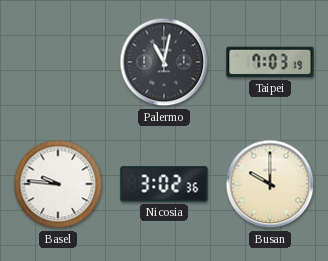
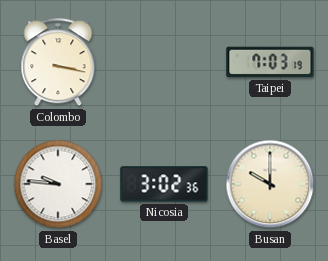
Colombo: none -> 3:17
Palermo: 11:02 -> none
